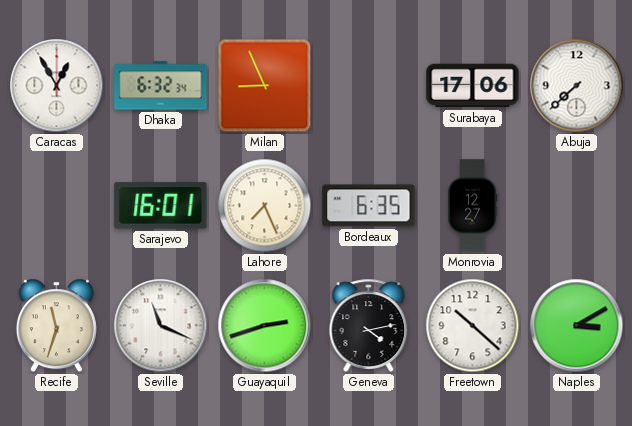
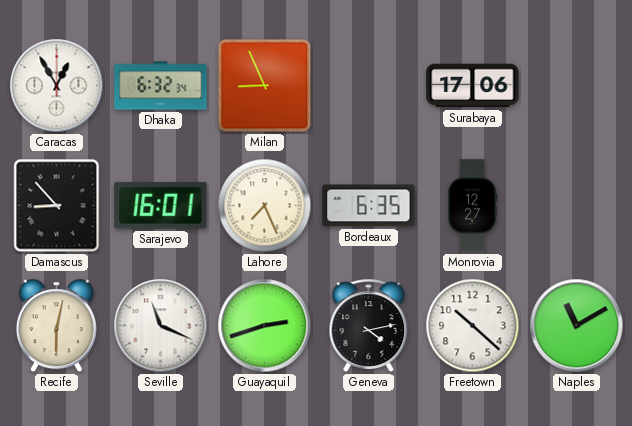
Abuja: 7:38 -> none
Damascus: none -> 8:53
Recife: 11:33 -> 6:02
Naples: 3:10 -> 11:10
